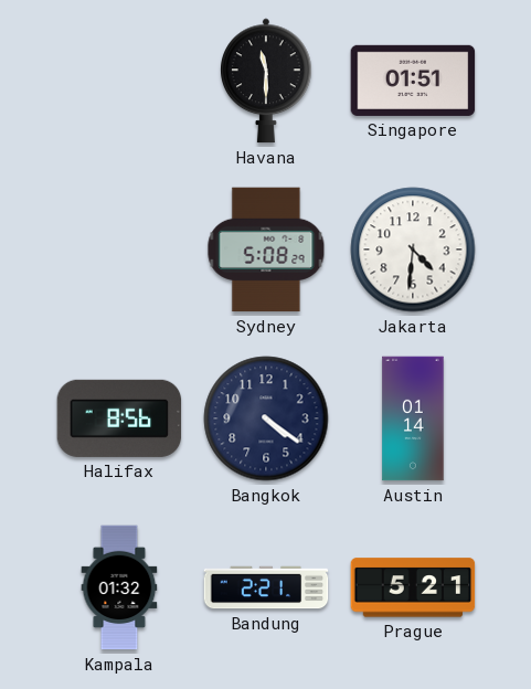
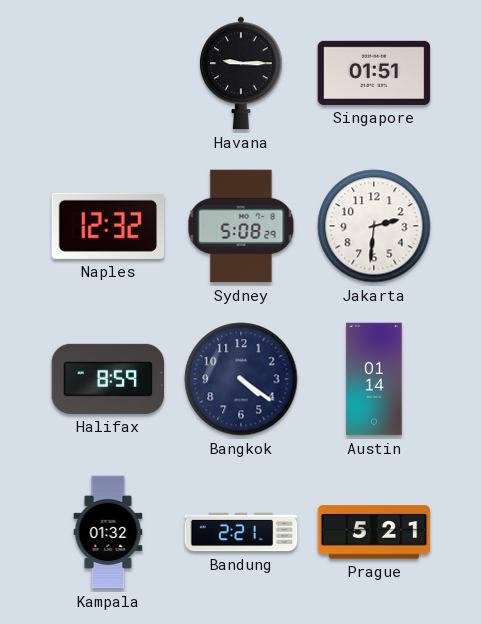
Havana: 11:30 -> 9:15
Naples: none -> 12:32
Jakarta: 4:31 -> 2:31
Halifax: 8:56 -> 8:59
